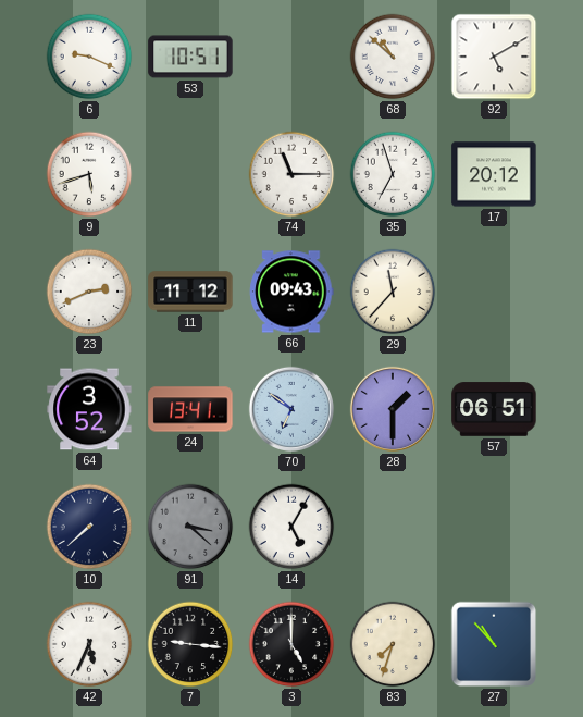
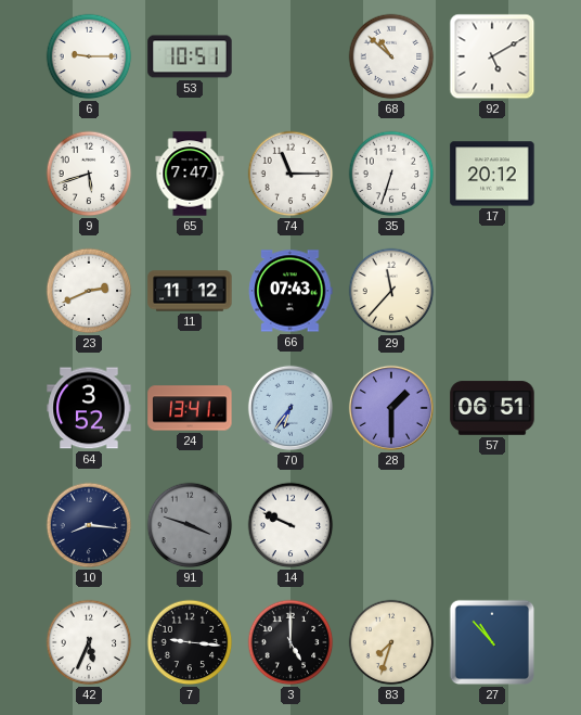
6: 9:19 -> 9:15
65: none -> 7:47
35: 6:57 -> 6:33
66: 09:43 -> 07:43
70: 6:51 -> 6:36
10: 7:38 -> 8:16
91: 3:22 -> 3:48
14: 5:05 -> 9:49
